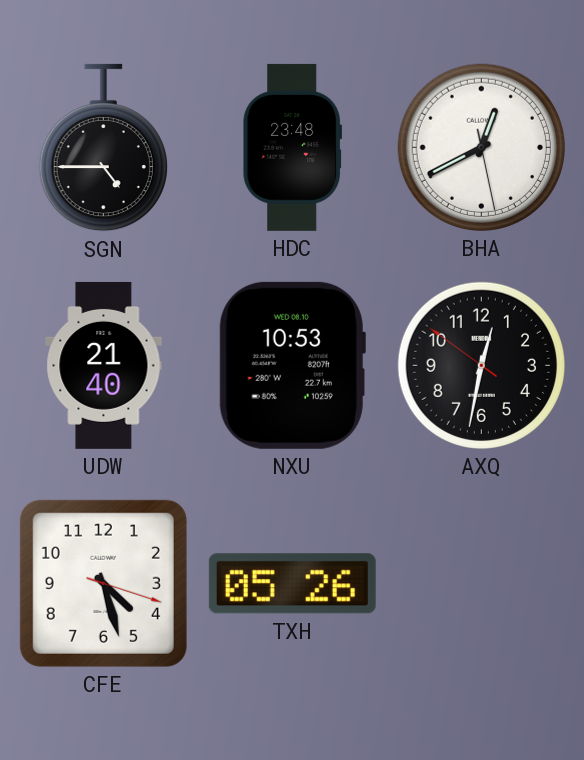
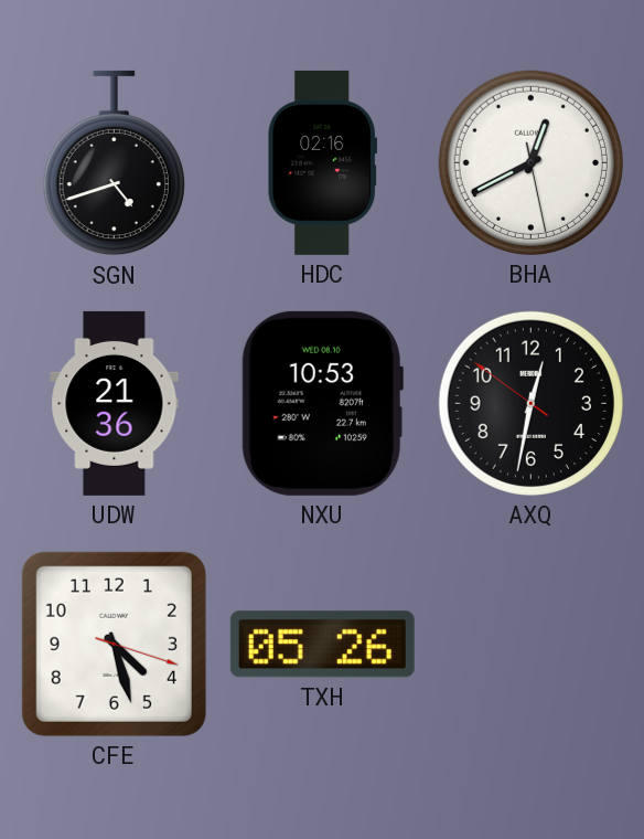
SGN: 4:45 -> 4:42
HDC: 23:48 -> 02:16
UDW: 21:40 -> 21:36
